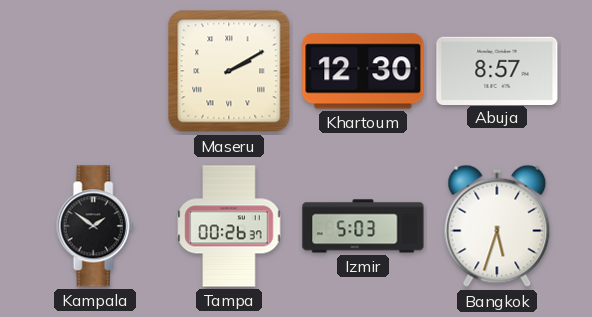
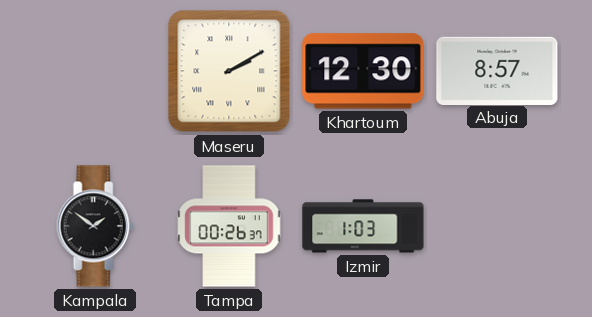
Izmir: 5:03 -> 1:03
Bangkok: 5:33 -> none
